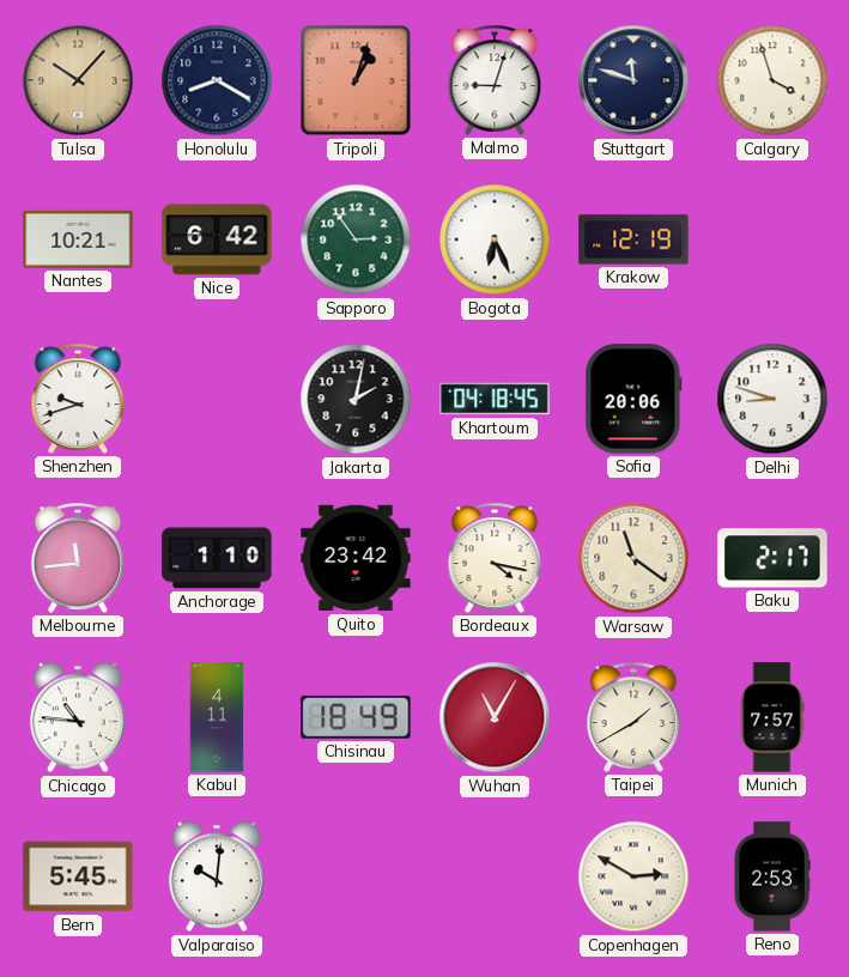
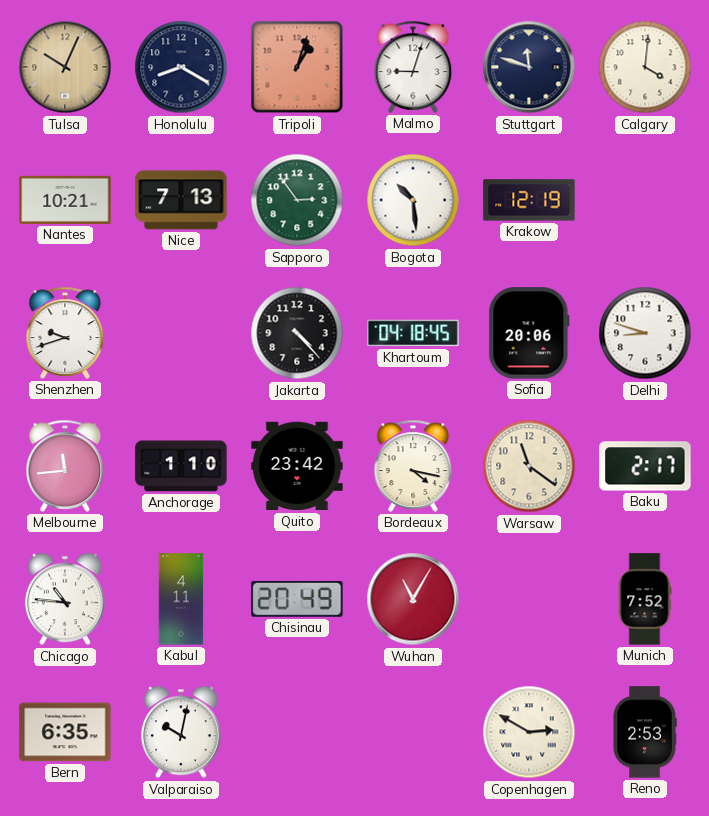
Tulsa: 10:07 -> 10:04
Calgary: 3:57 -> 4:01
Nice: 6:42 -> 7:13
Bogota: 6:26 -> 10:29
Jakarta: 2:02 -> 4:23
Chisinau: 18:49 -> 20:49
Taipei: 1:40 -> none
Munich: 7:57 -> 7:52
Bern: 5:45 -> 6:35
Valparaiso: 10:01 -> 10:02
